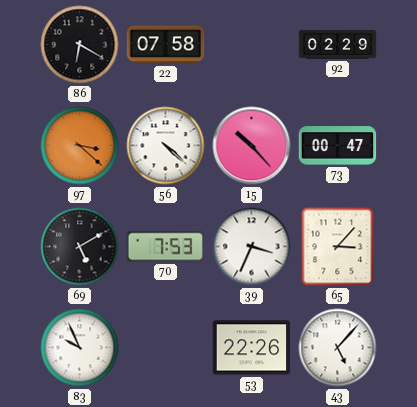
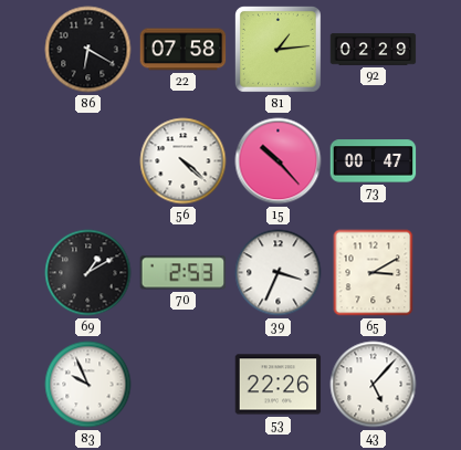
81: none -> 1:14
97: 3:22 -> none
69: 5:10 -> 1:10
70: 7:53 -> 2:53
65: 3:07 -> 3:10
